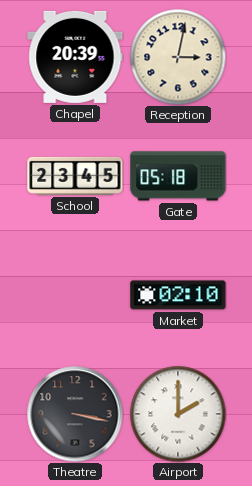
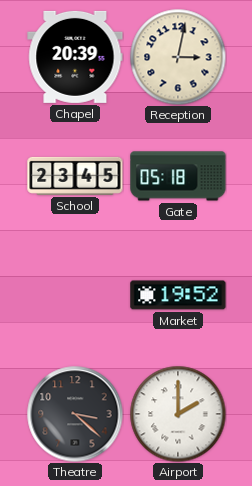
Market: 02:10 -> 19:52
Theatre: 3:17 -> 3:22
